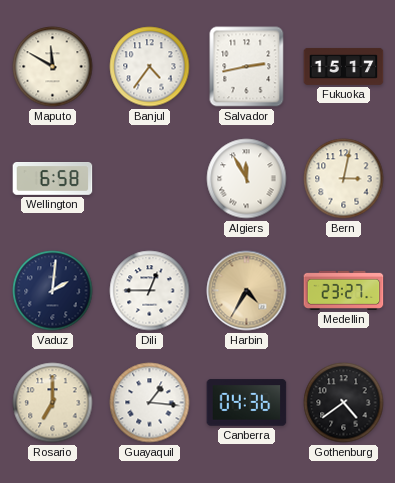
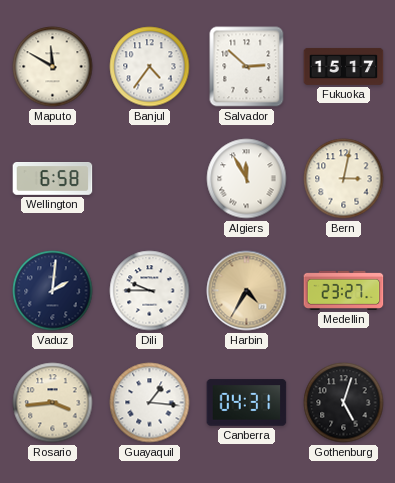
Salvador: 2:43 -> 2:52
Dili: 12:45 -> 9:45
Rosario: 7:00 -> 3:44
Canberra: 04:36 -> 04:31
Gothenburg: 4:39 -> 5:03
